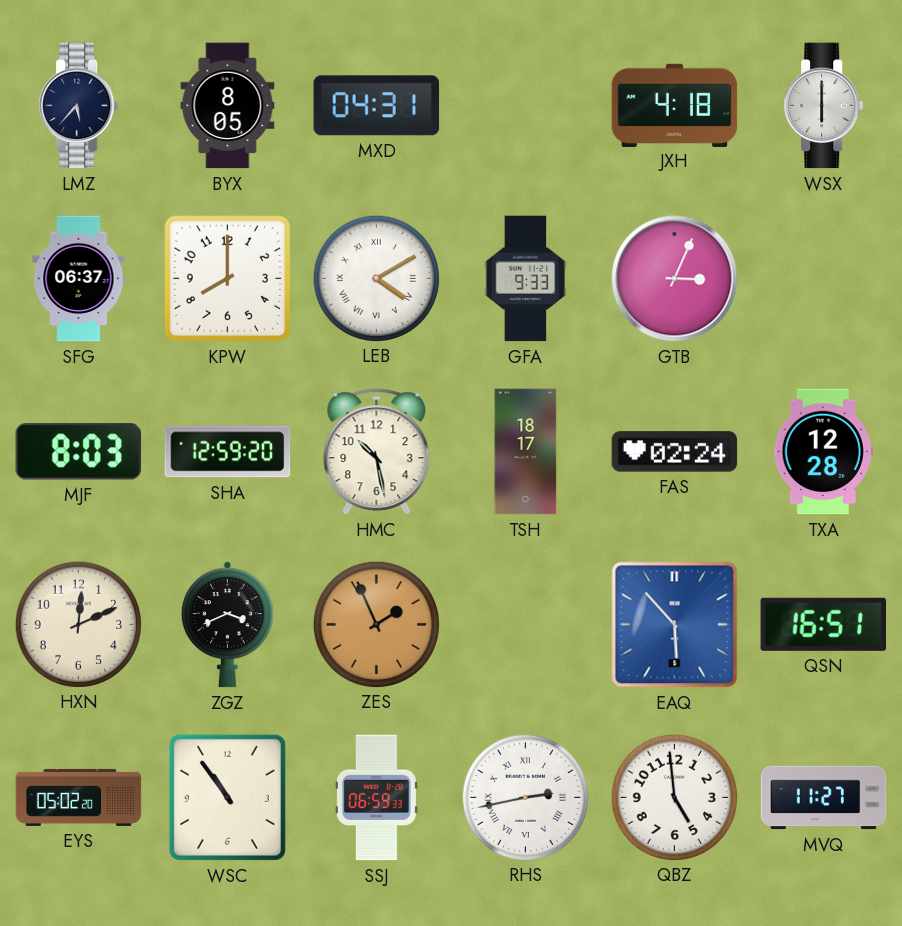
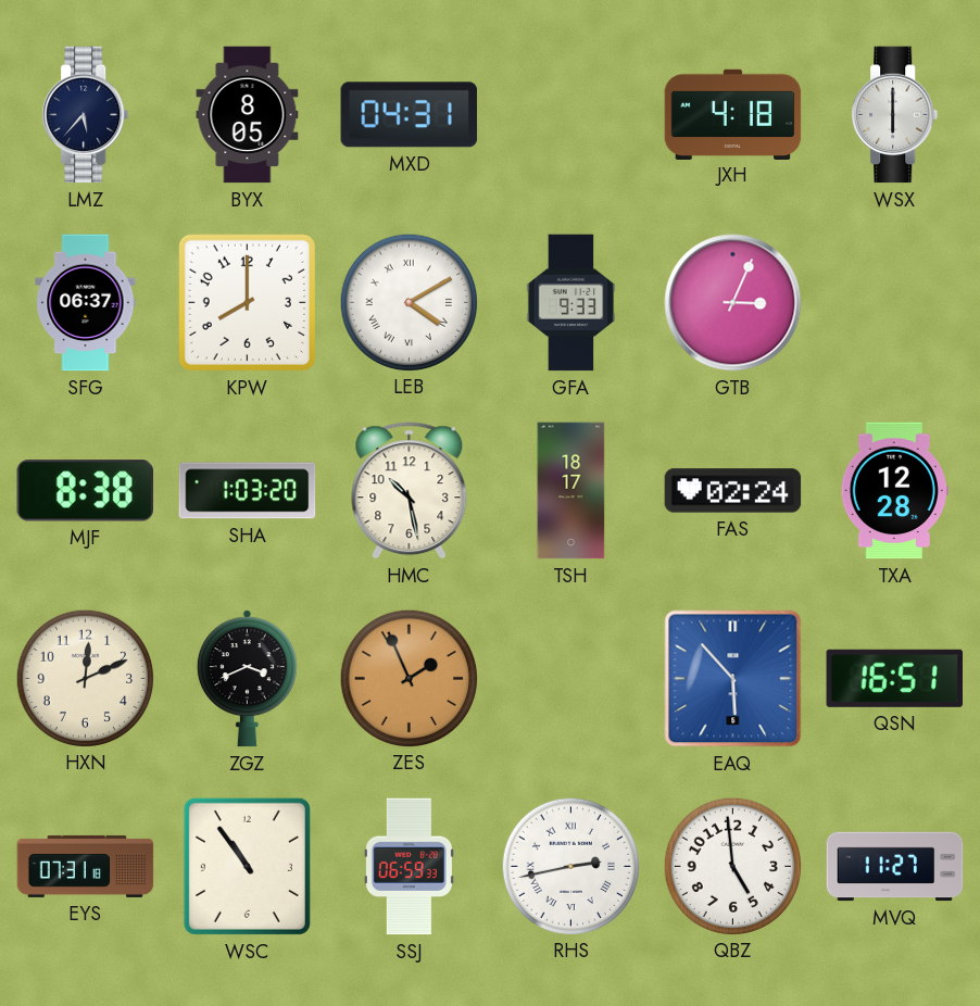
MJF: 8:03 -> 8:38
SHA: 12:59 -> 1:03
EYS: 05:02 -> 07:31
